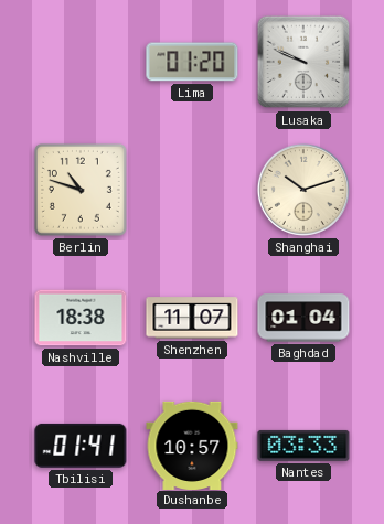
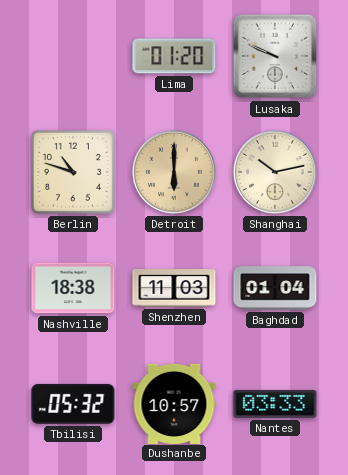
Detroit: none -> 6:00
Shanghai: 10:12 -> 10:13
Shenzhen: 11:07 -> 11:03
Tbilisi: 01:41 -> 05:32
